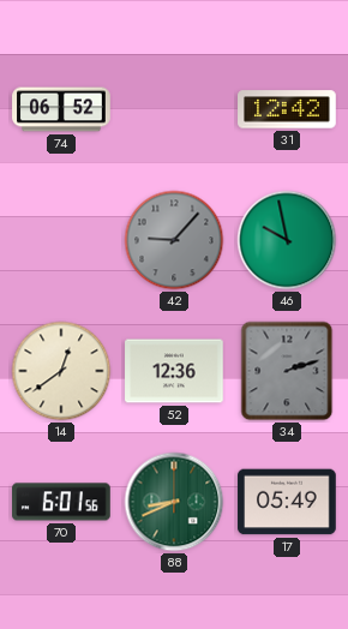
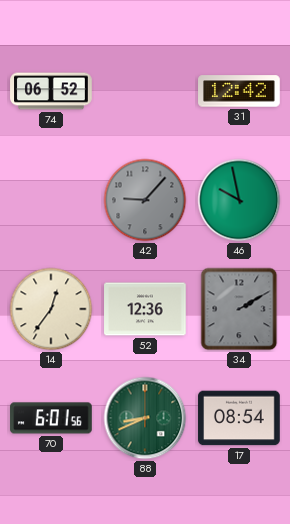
14: 12:39 -> 12:36
34: 2:12 -> 2:10
17: 05:49 -> 08:54
